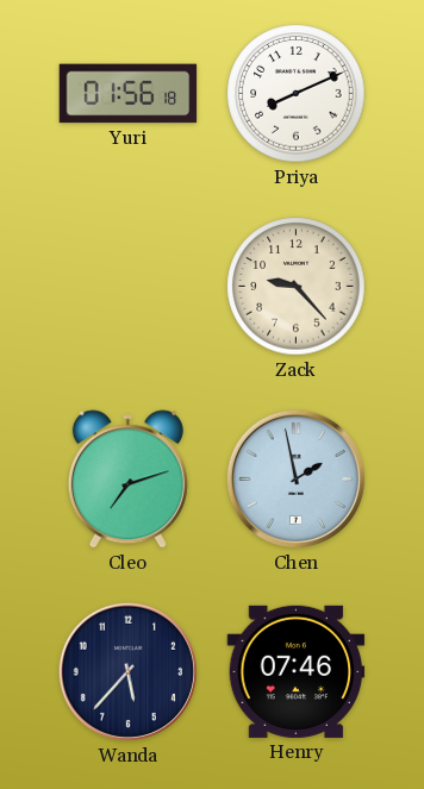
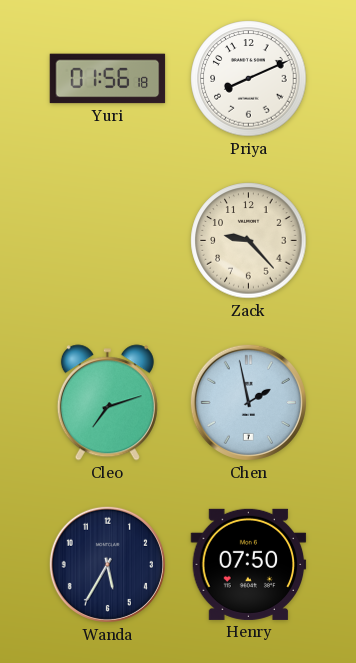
Wanda: 5:37 -> 5:35
Henry: 07:46 -> 07:50
